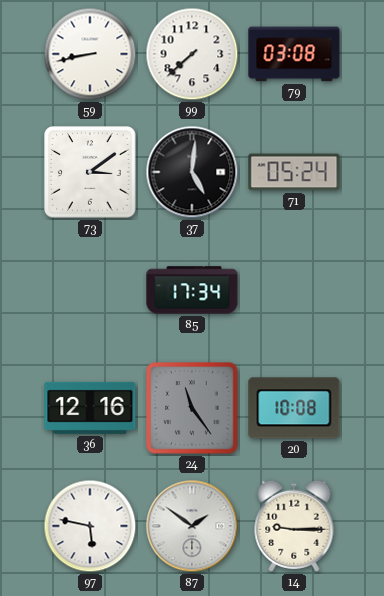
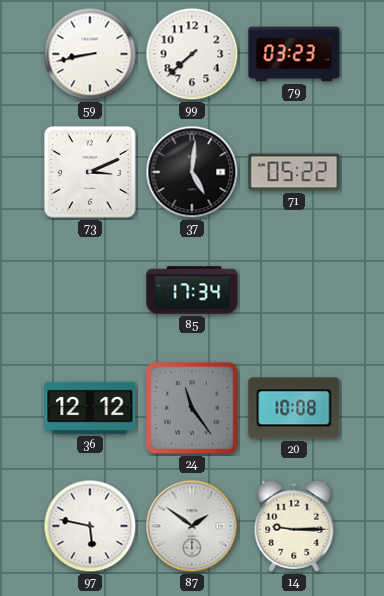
79: 03:08 -> 03:23
73: 3:09 -> 3:11
71: 05:24 -> 05:22
36: 12:16 -> 12:12
